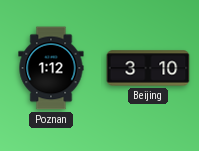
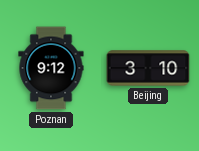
Poznan: 1:12 -> 9:12
